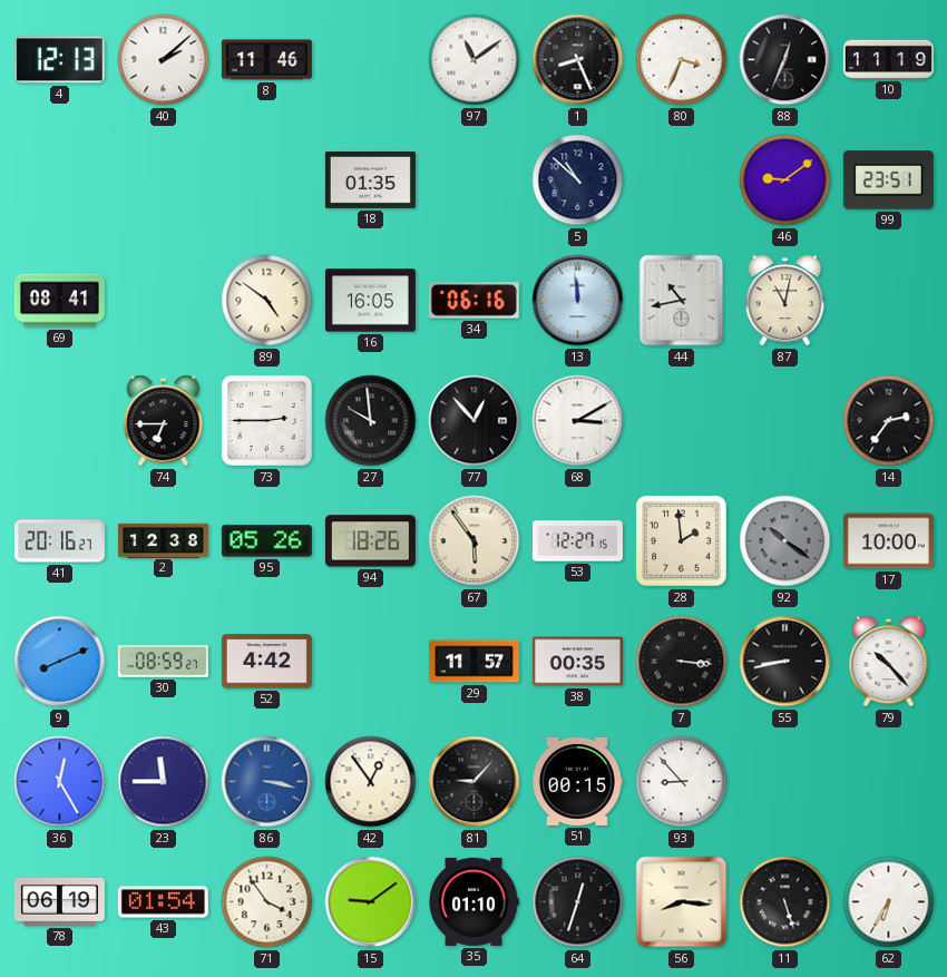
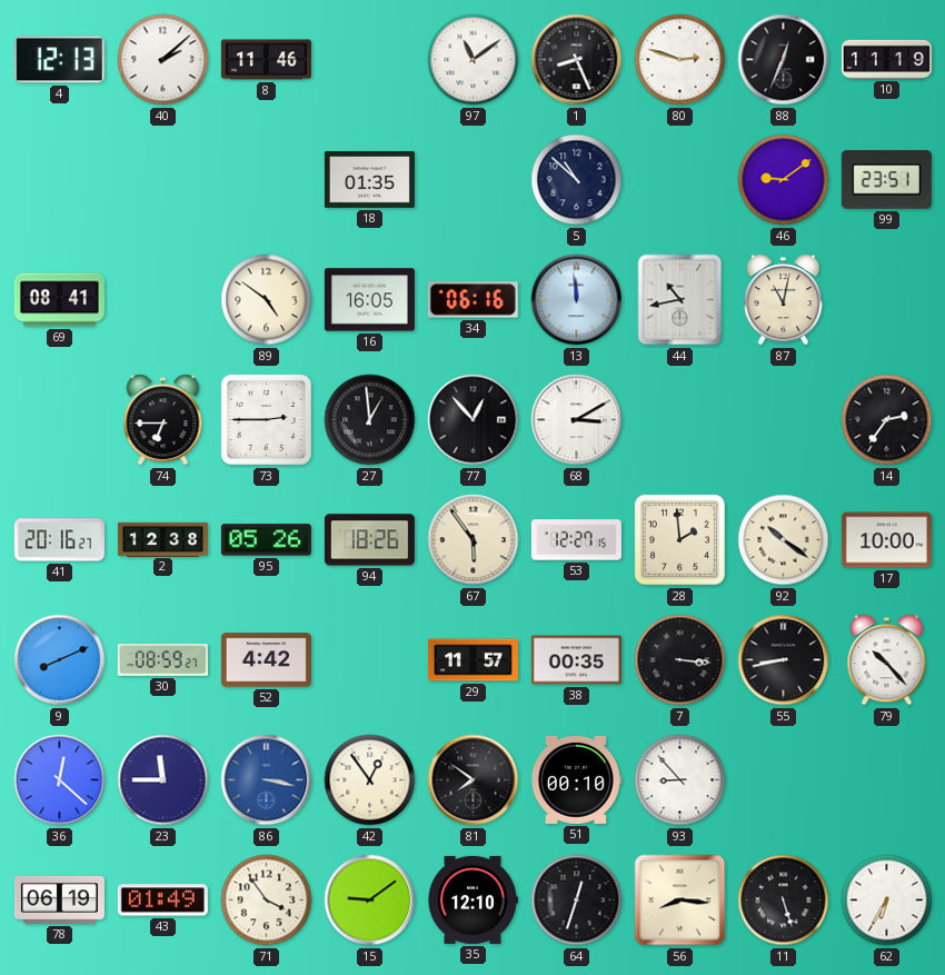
80: 3:34 -> 2:48
27: 9:59 -> 12:59
92 dial: grey -> cream
36: 12:25 -> 12:22
81: 9:07 -> 7:51
51: 00:15 -> 00:10
43: 01:54 -> 01:49
35: 01:10 -> 12:10
